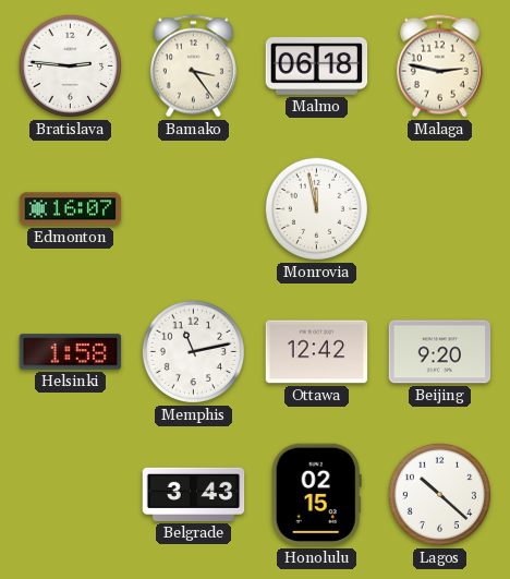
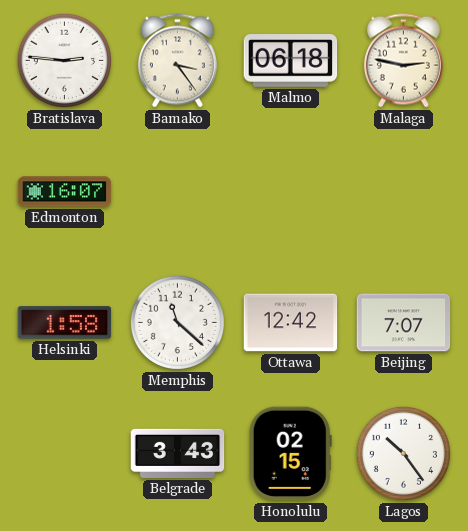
Monrovia: 11:58 -> none
Memphis: 11:13 -> 11:22
Beijing: 9:20 -> 7:07
Lagos: 10:22 -> 10:24
